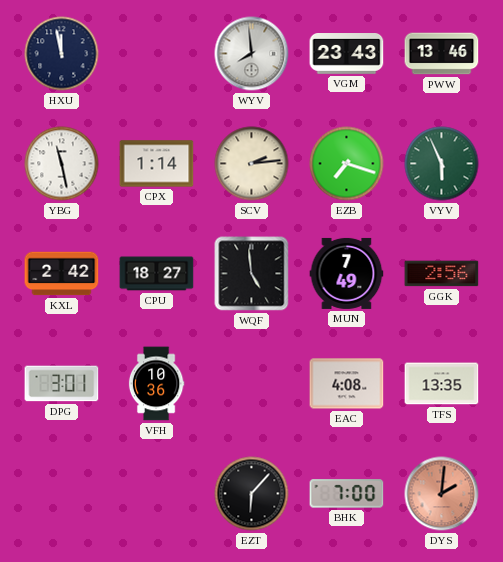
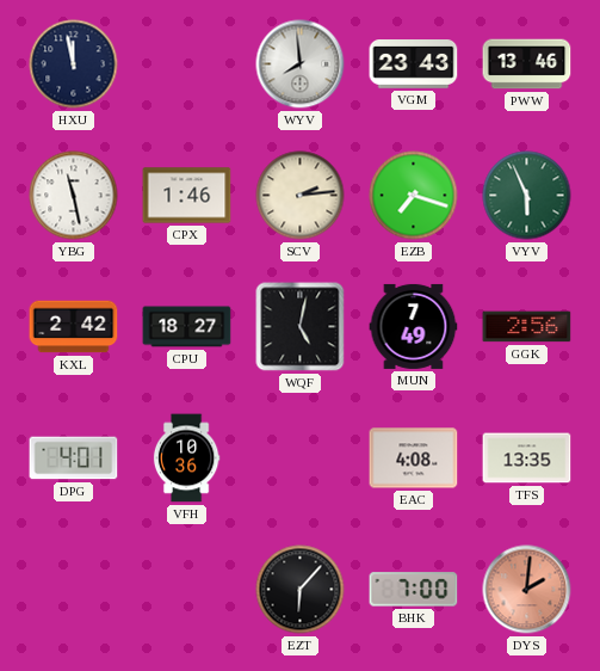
CPX: 1:14 -> 1:46
WQF: 4:59 -> 5:02
DPG: 3:01 -> 4:01
